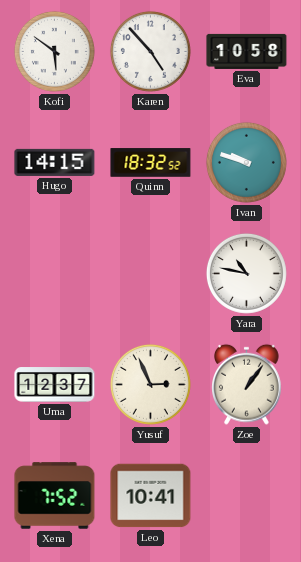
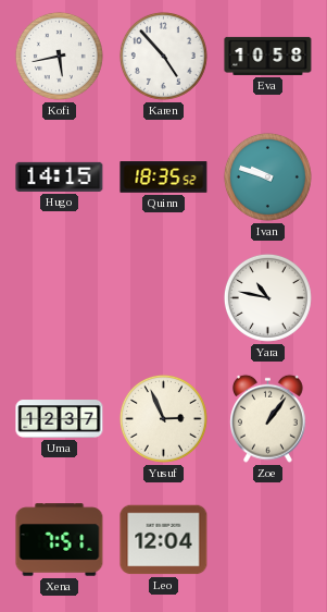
Kofi: 5:51 -> 5:43
Quinn: 18:32 -> 18:35
Xena: 7:52 -> 7:51
Leo: 10:41 -> 12:04
